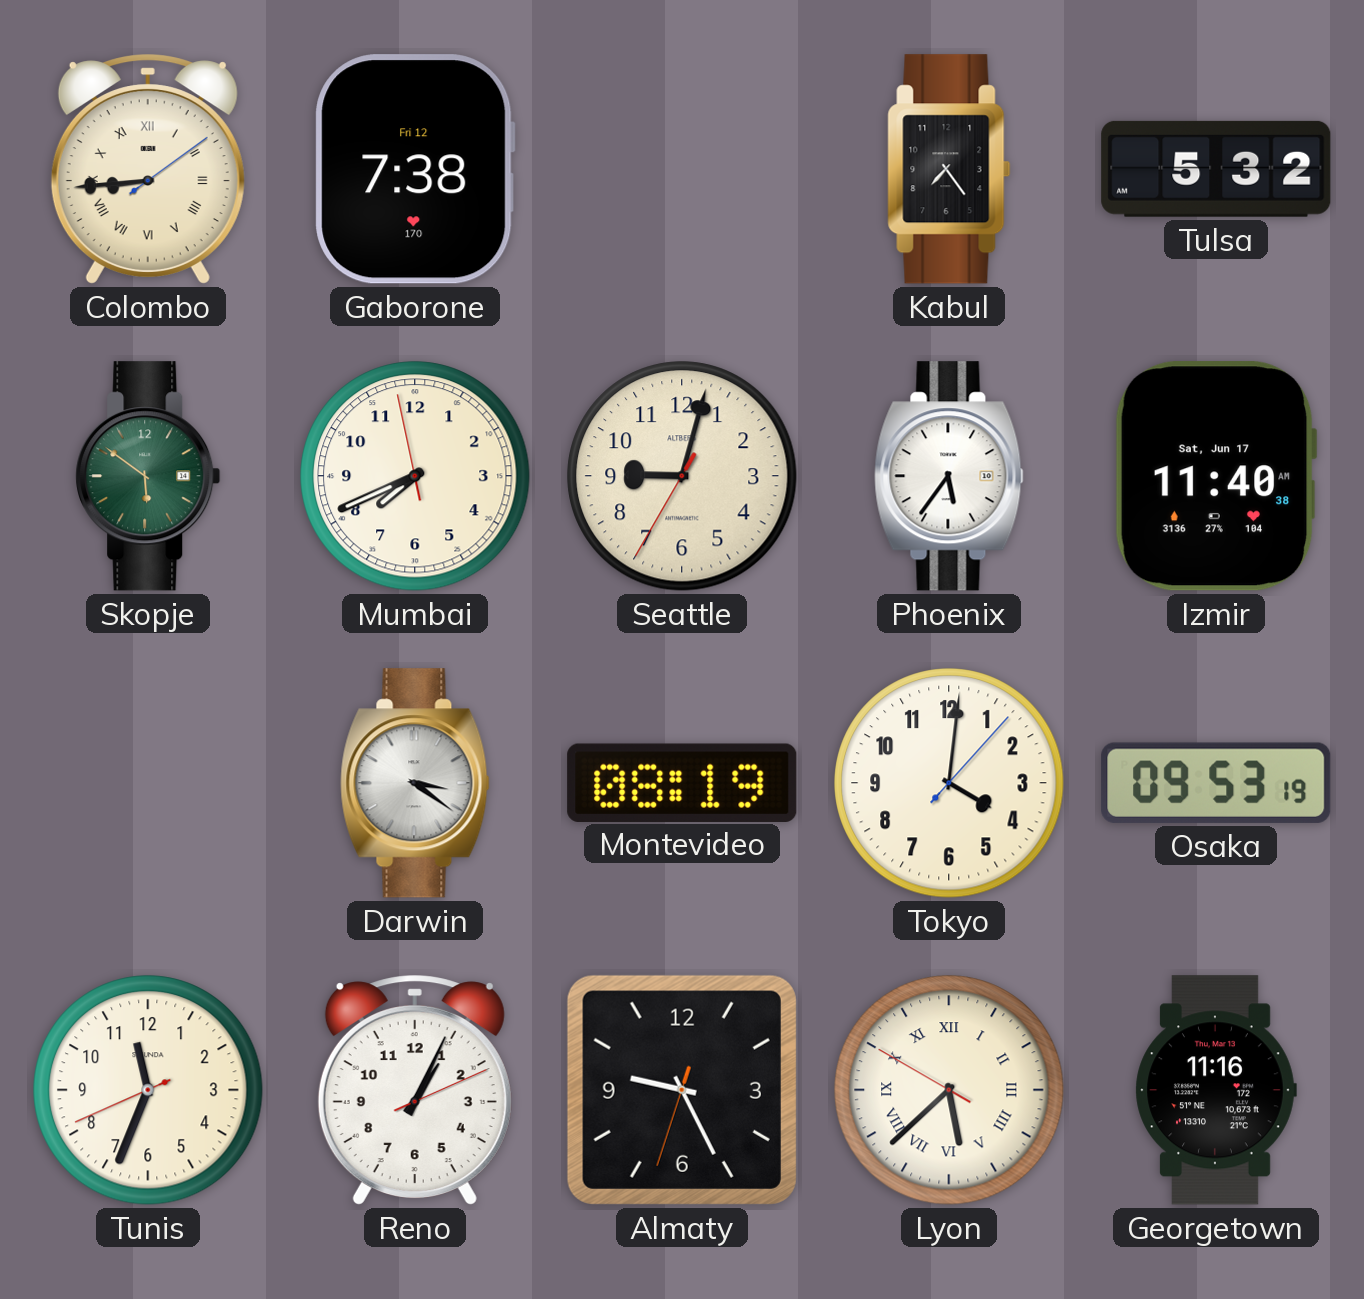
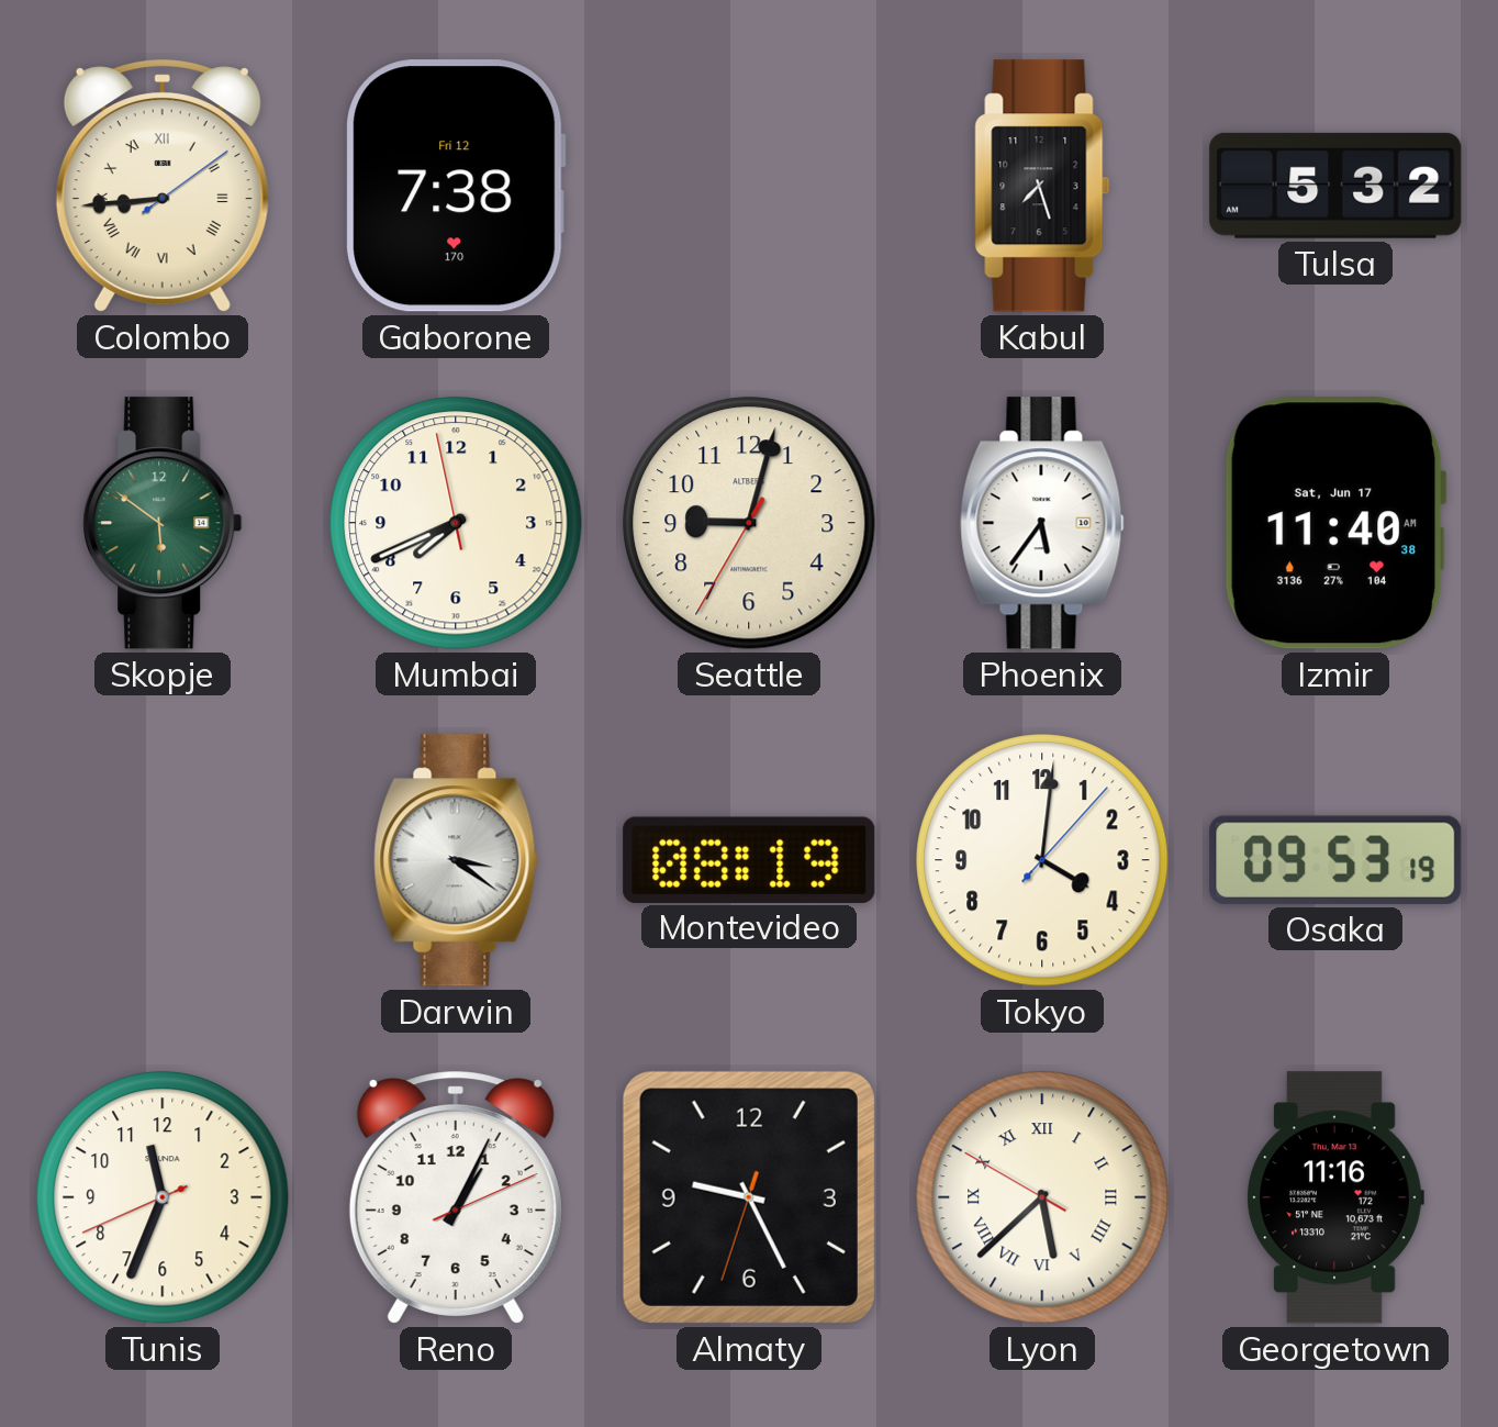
Kabul: 7:24 -> 7:27
